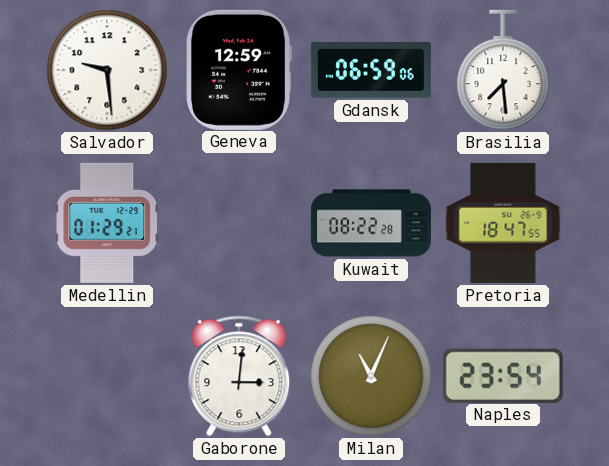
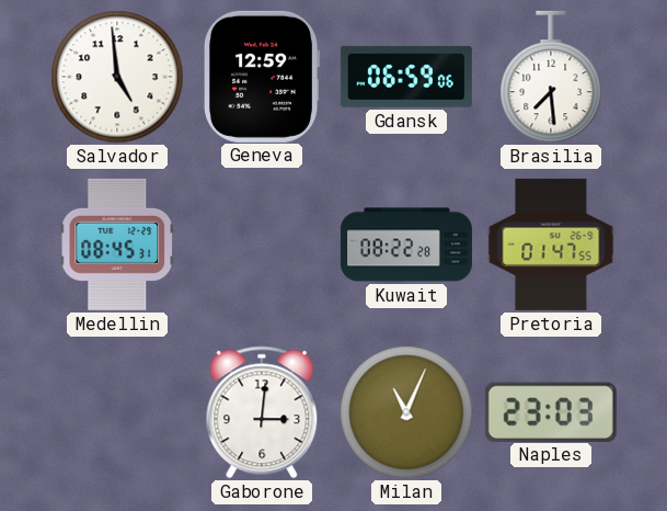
Salvador: 9:29 -> 4:59
Medellin: 01:29 -> 08:45
Pretoria: 18:47 -> 01:47
Naples: 23:54 -> 23:03
